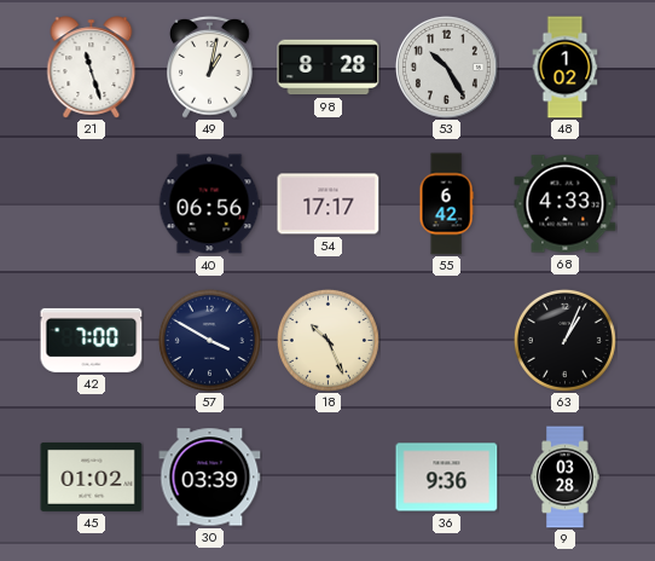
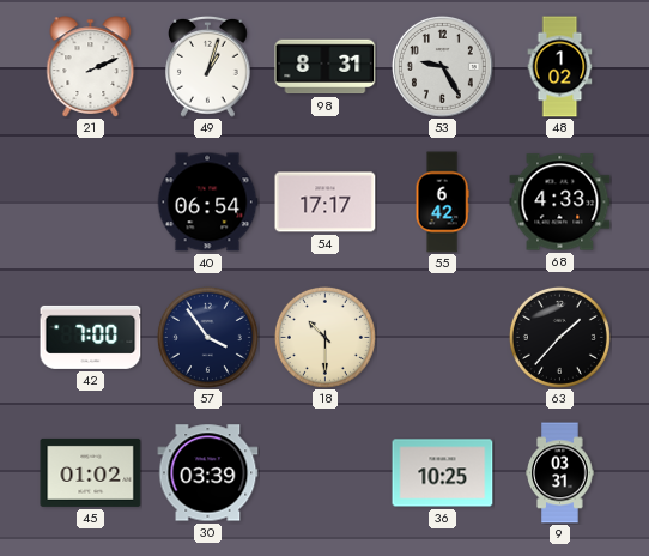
21: 11:27 -> 2:11
49: 1:02 -> 1:03
98: 8:28 -> 8:31
53: 10:25 -> 9:25
40: 06:56 -> 06:54
57: 3:50 -> 3:54
18: 10:26 -> 10:30
63: 1:04 -> 1:37
36: 9:36 -> 10:25
9: 03:28 -> 03:31
